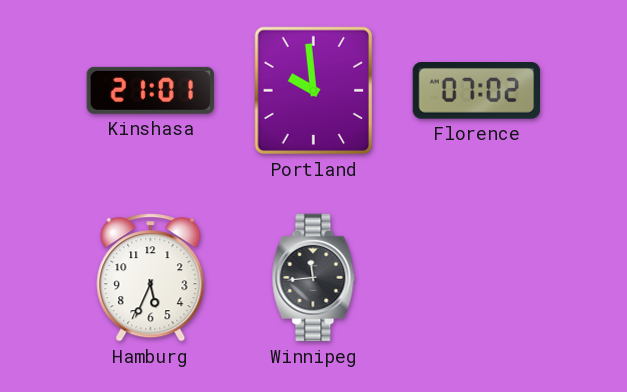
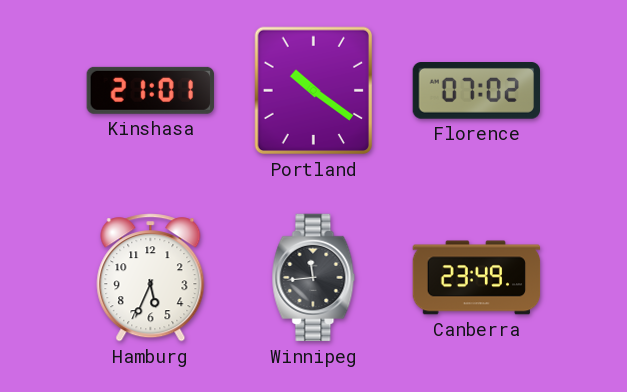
Portland: 9:59 -> 10:21
Canberra: none -> 23:49
